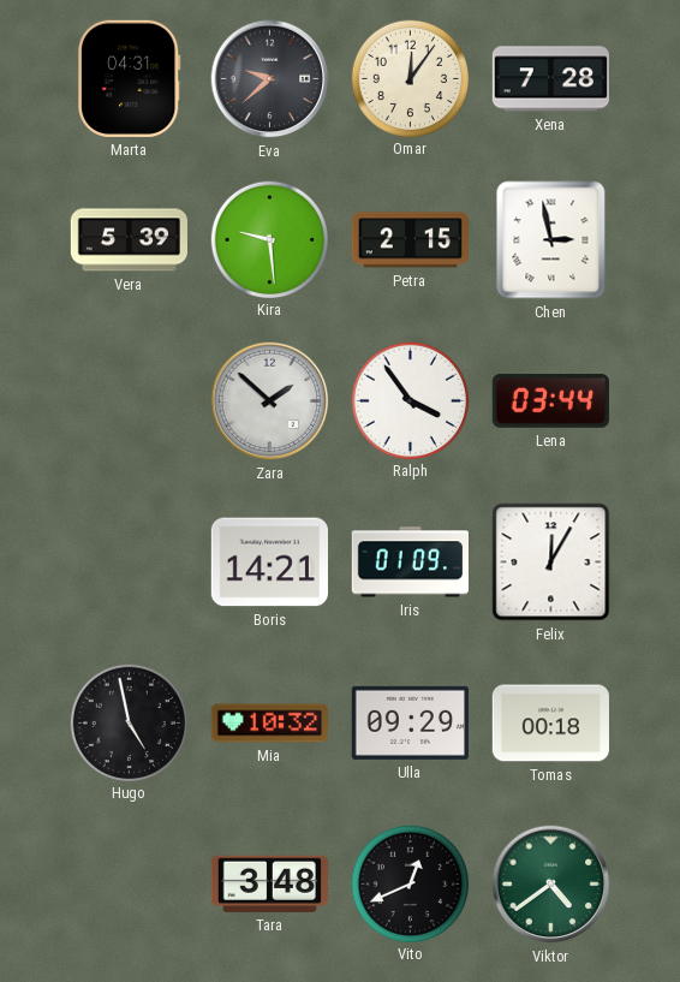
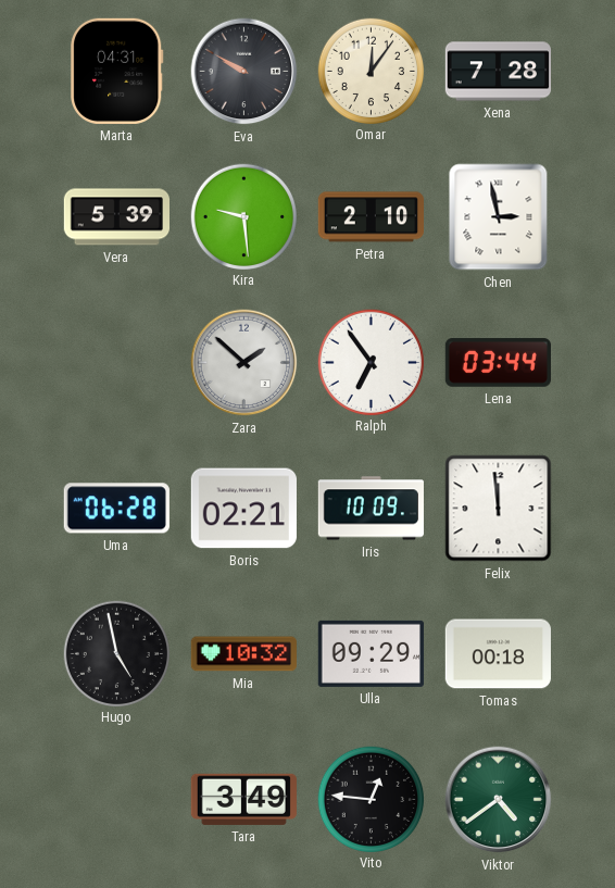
Eva: 9:38 -> 9:50
Petra: 2:15 -> 2:10
Ralph: 3:54 -> 6:54
Uma: none -> 06:28
Boris: 14:21 -> 02:21
Iris: 01:09 -> 10:09
Felix: 12:05 -> 11:59
Tara: 3:48 -> 3:49
Vito: 12:41 -> 12:46
